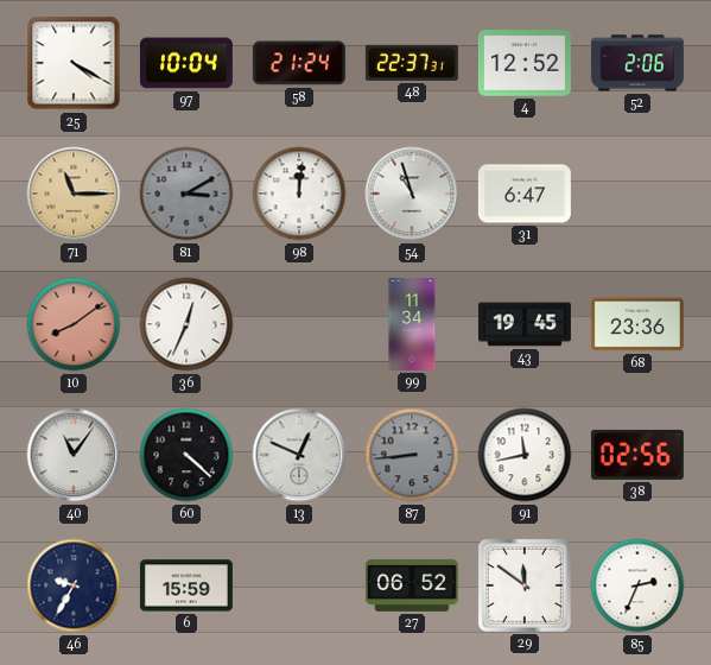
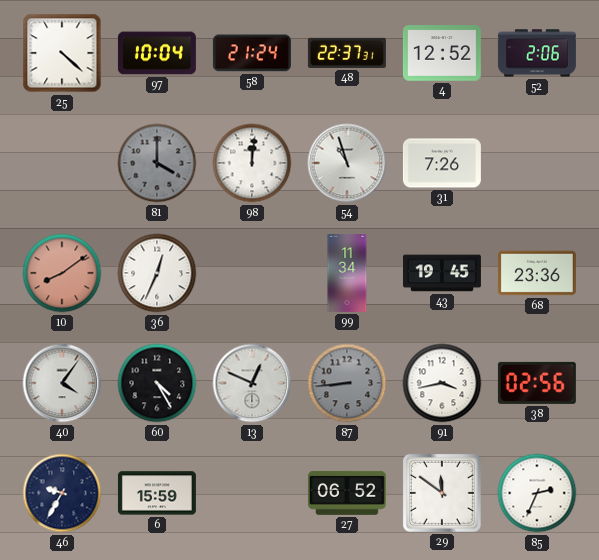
25: 4:20 -> 4:22
71: 11:15 -> none
81: 3:10 -> 4:00
31: 6:47 -> 7:26
40: 11:06 -> 4:06
60: 4:22 -> 4:25
91: 11:43 -> 3:43
